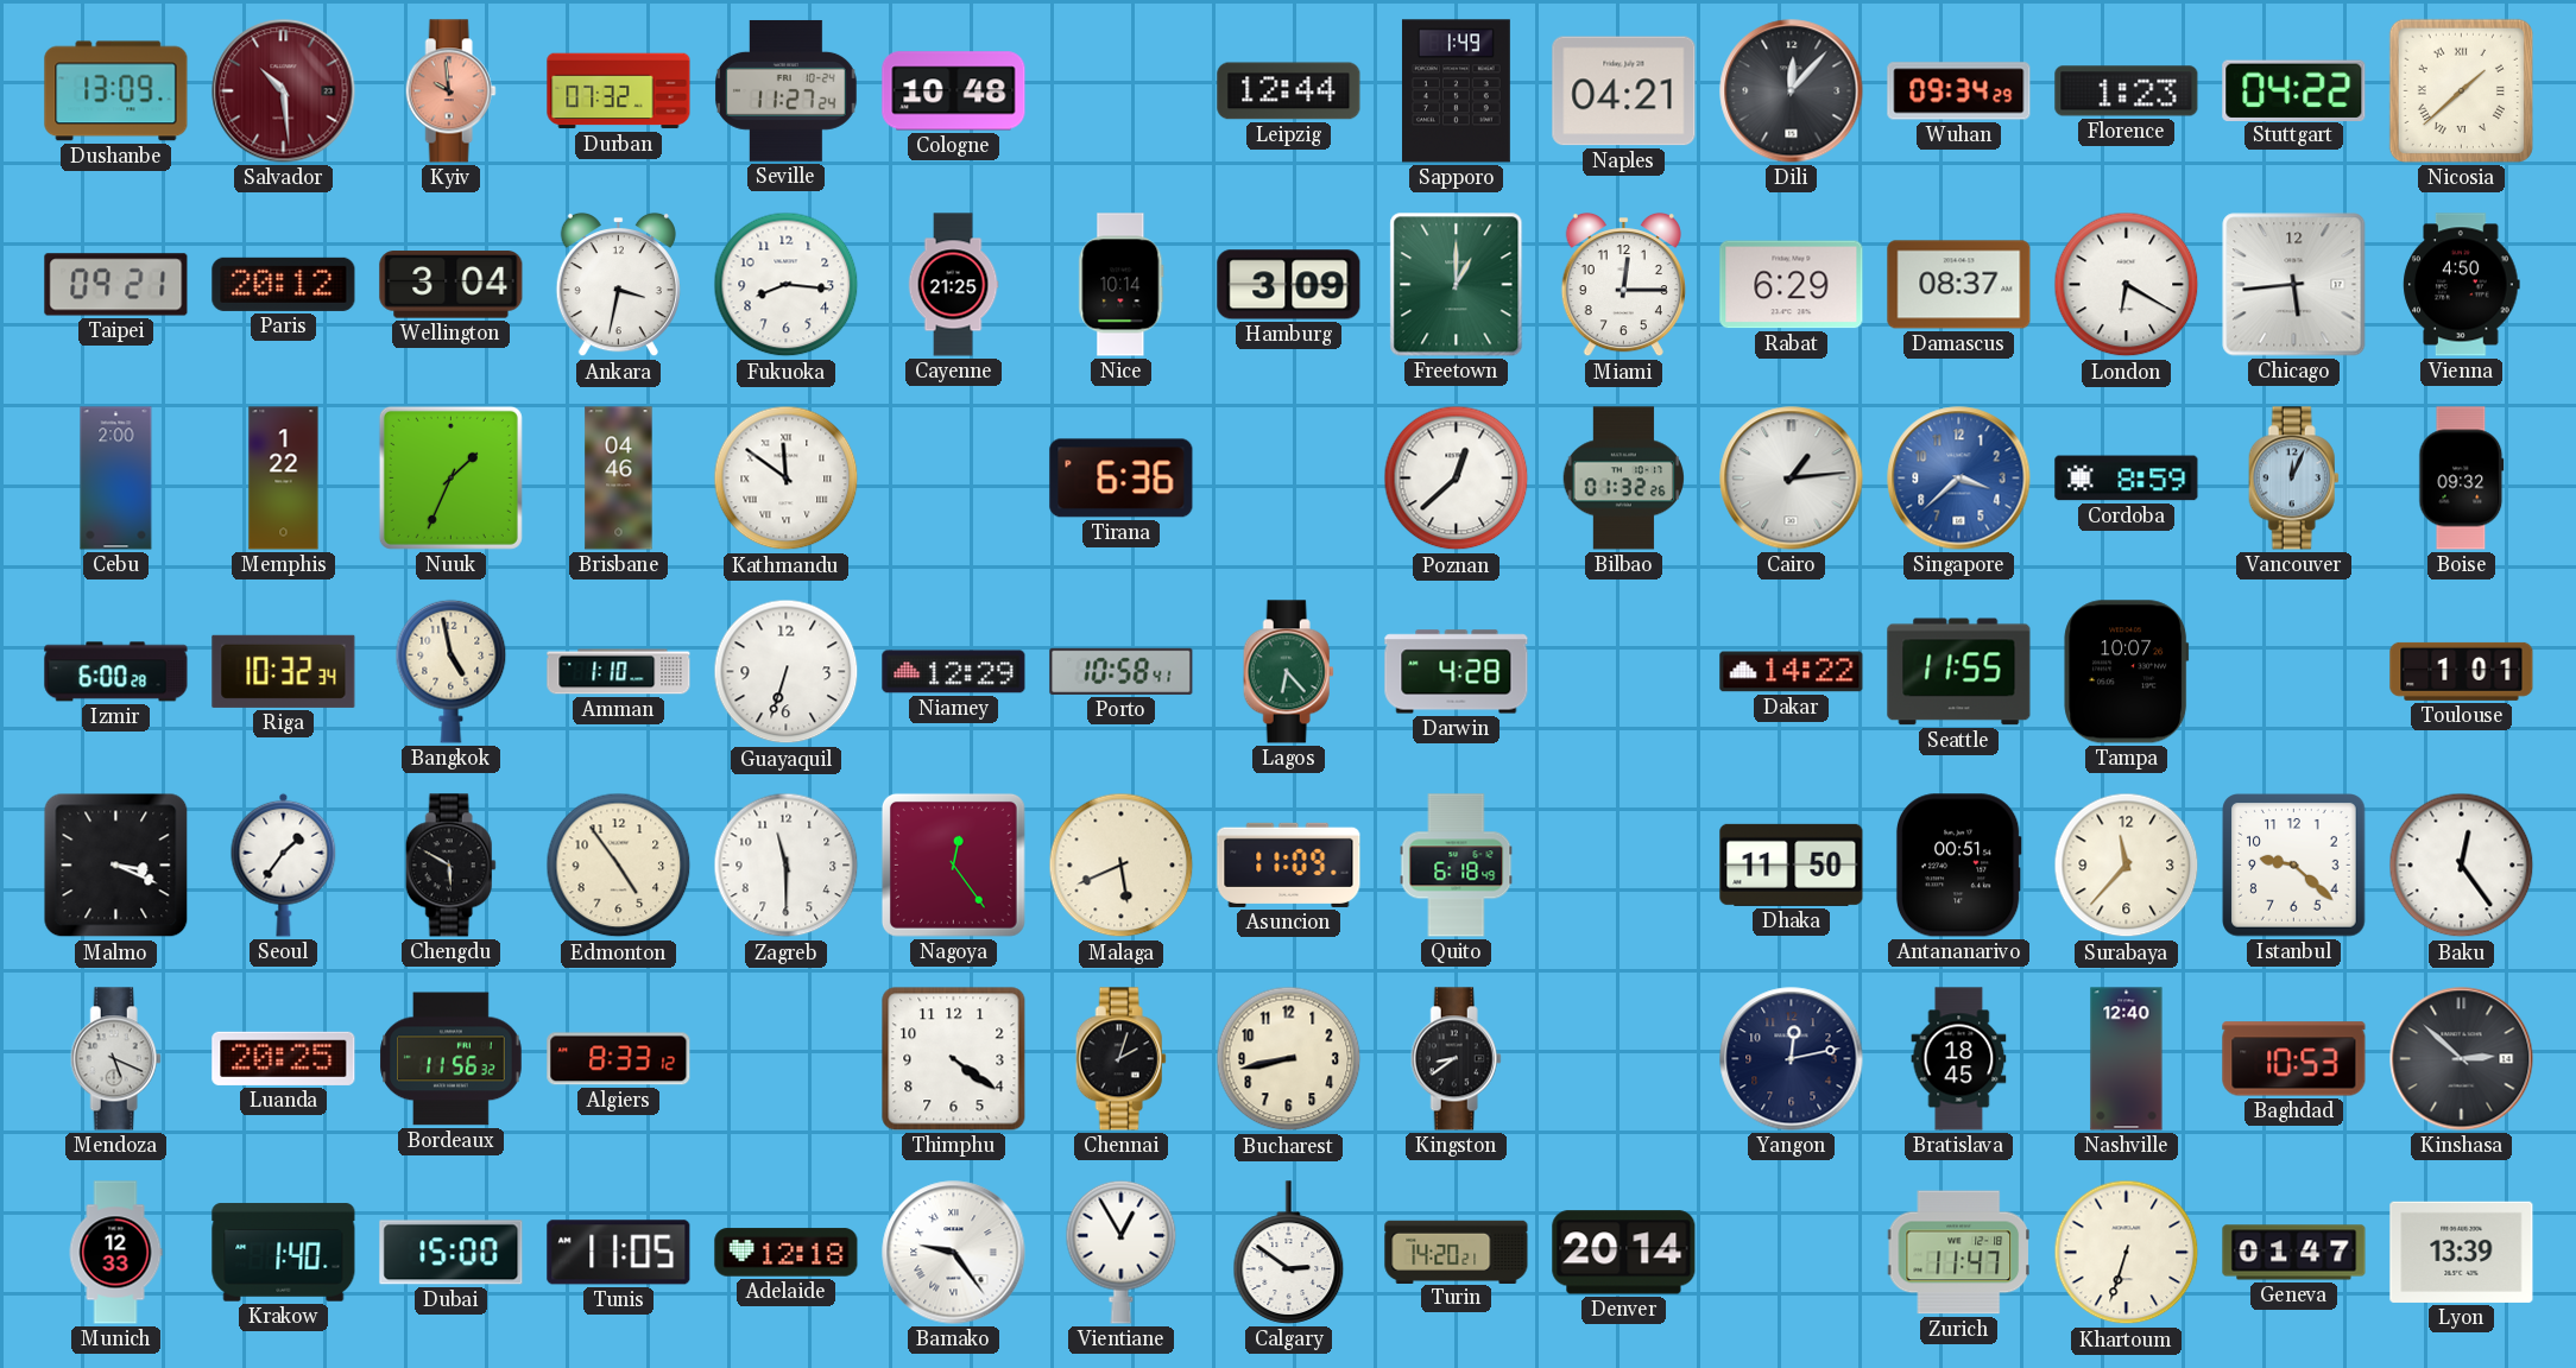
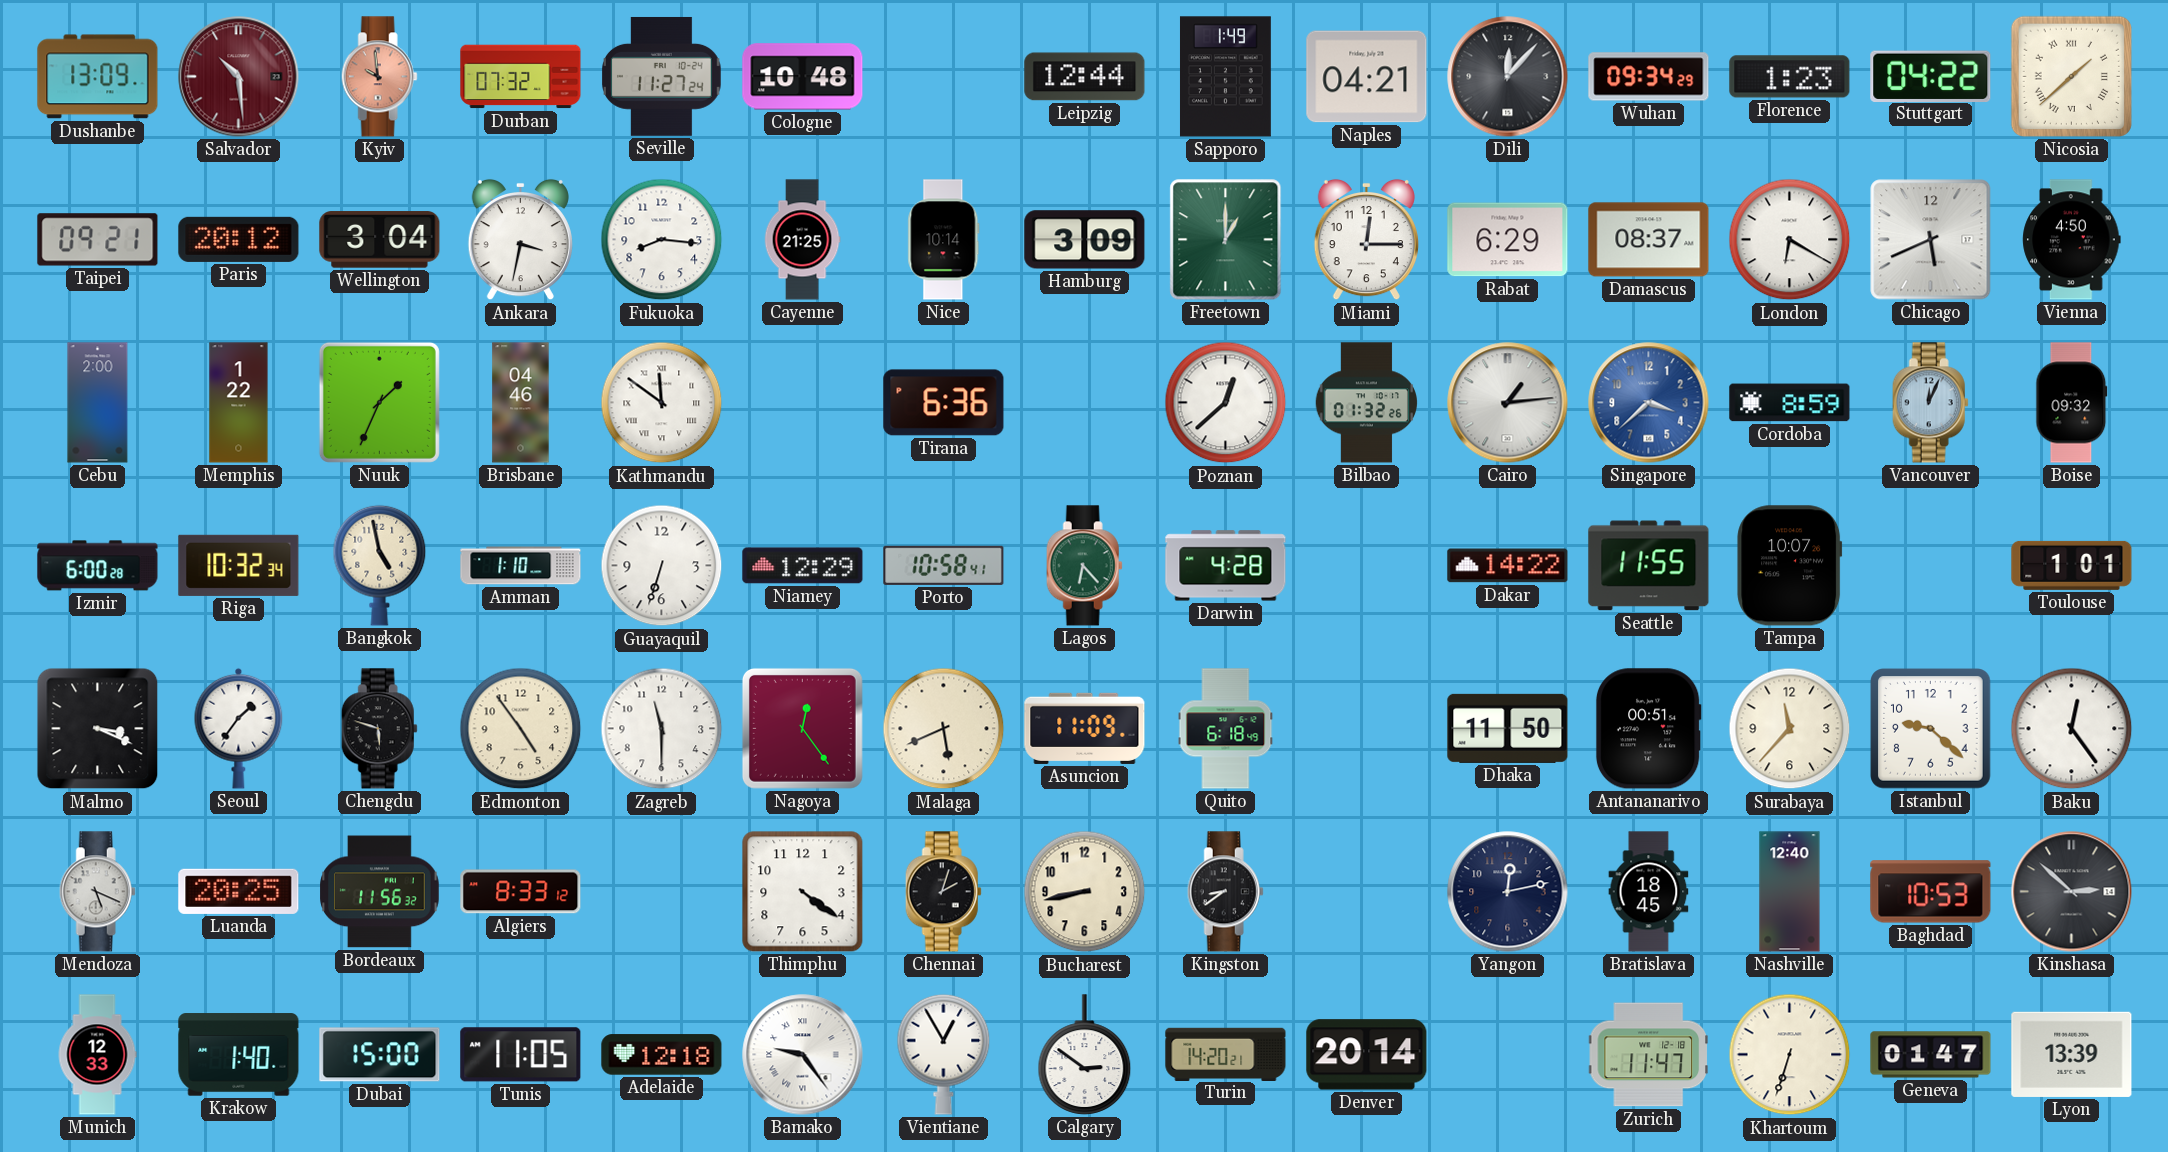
Chicago: 5:44 -> 5:41
Chengdu: 5:50 -> 5:48
